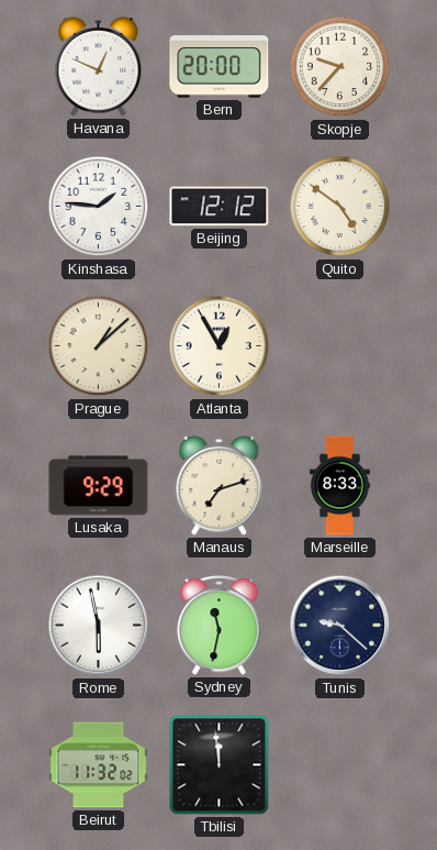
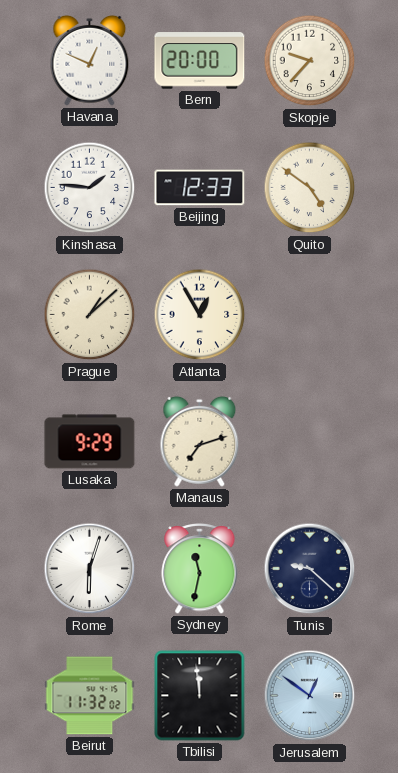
Beijing: 12:12 -> 12:33
Marseille: 8:33 -> none
Rome: 5:58 -> 6:03
Jerusalem: none -> 12:51
